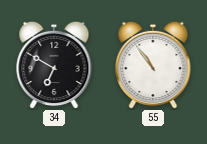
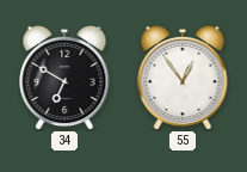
55: 10:54 -> 12:54
